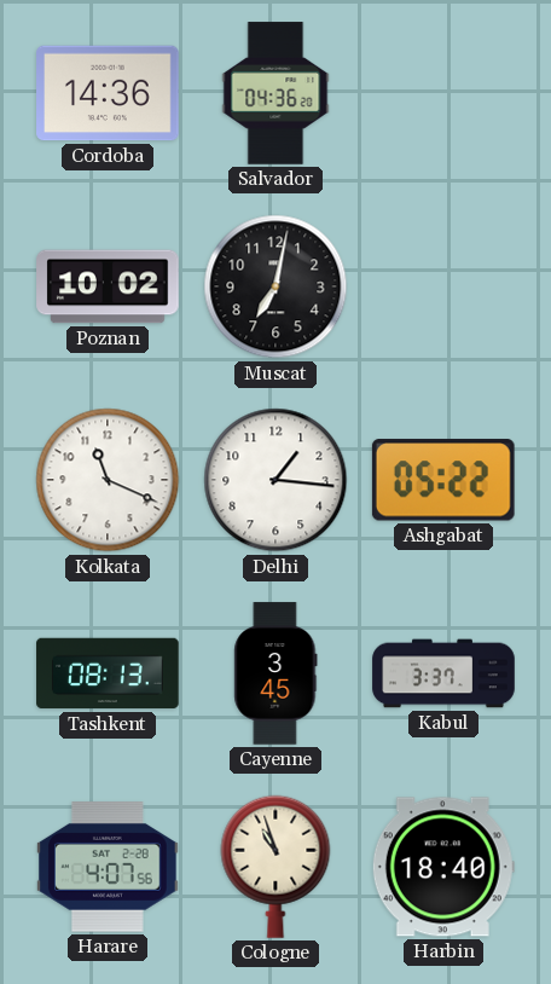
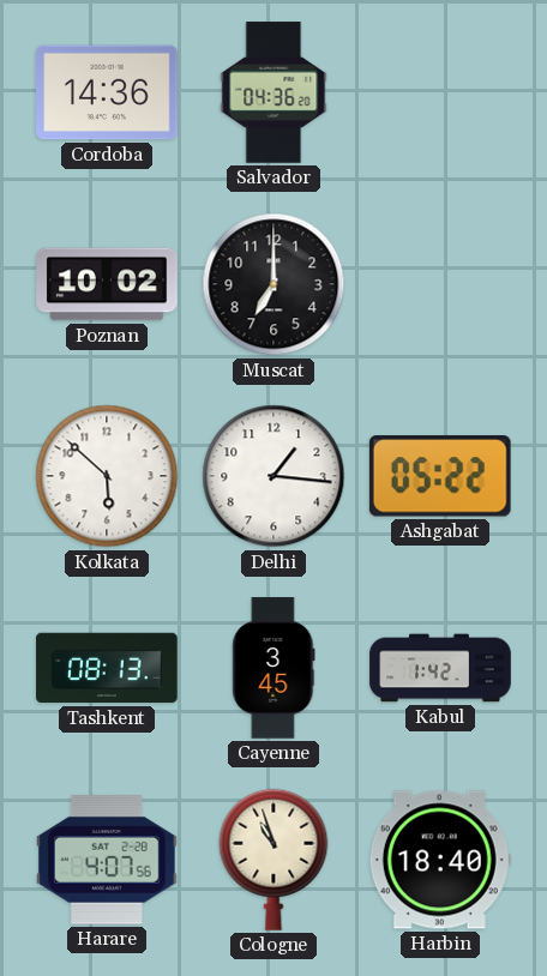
Muscat: 7:02 -> 7:00
Kolkata: 11:19 -> 5:52
Kabul: 3:37 -> 1:42
